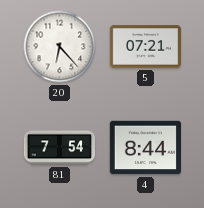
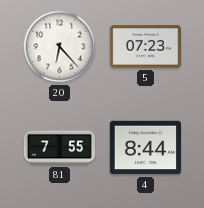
5: 07:21 -> 07:23
81: 7:54 -> 7:55
